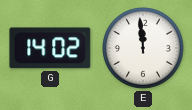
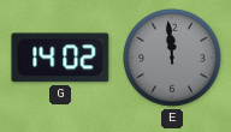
E dial: white -> grey
